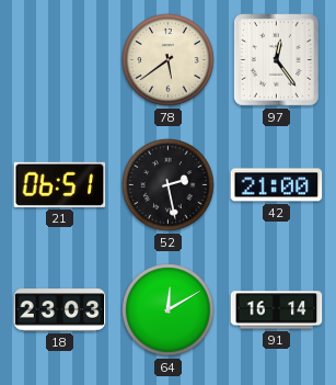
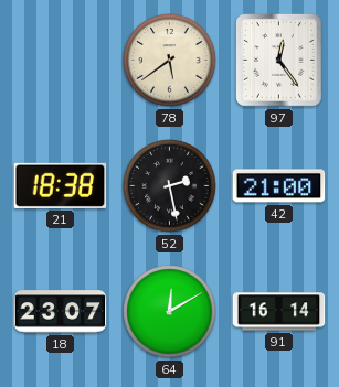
21: 06:51 -> 18:38
18: 23:03 -> 23:07
